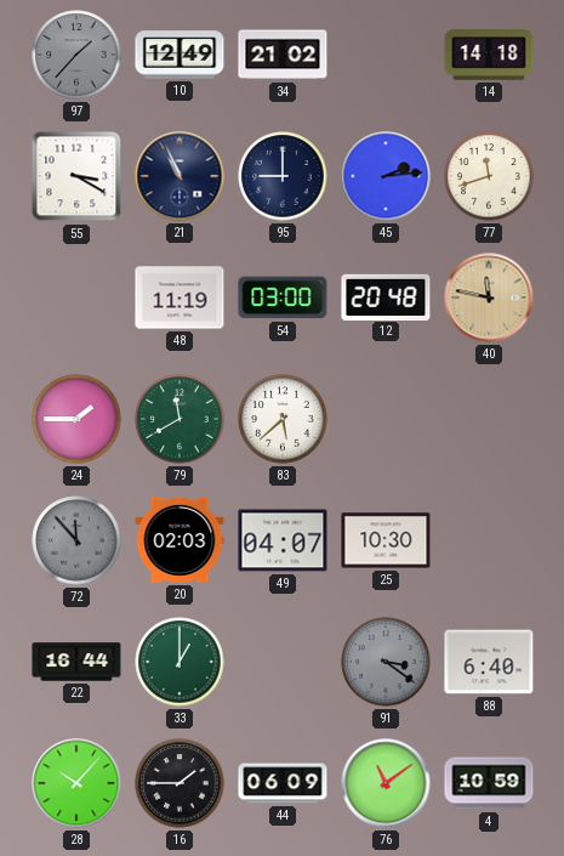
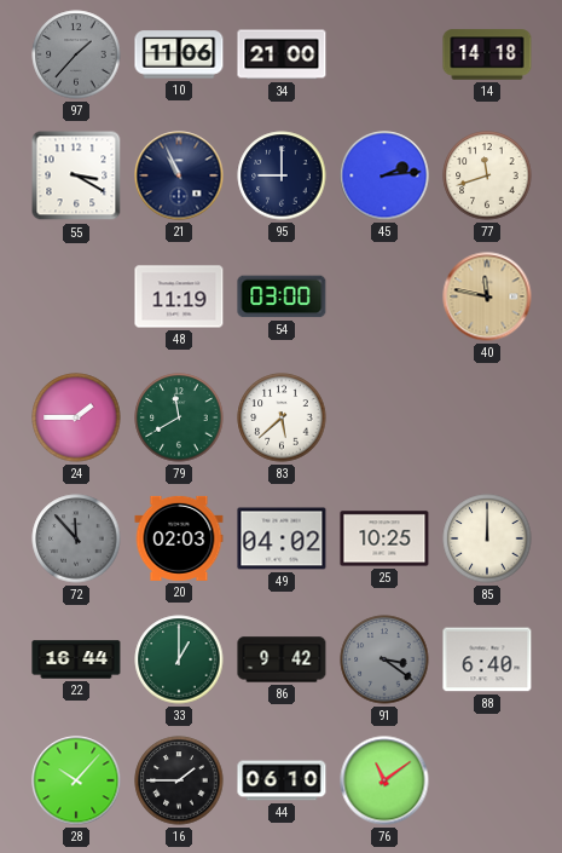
10: 12:49 -> 11:06
34: 21:02 -> 21:00
12: 20:48 -> none
49: 04:07 -> 04:02
25: 10:30 -> 10:25
85: none -> 12:00
86: none -> 9:42
44: 06:09 -> 06:10
4: 10:59 -> none
